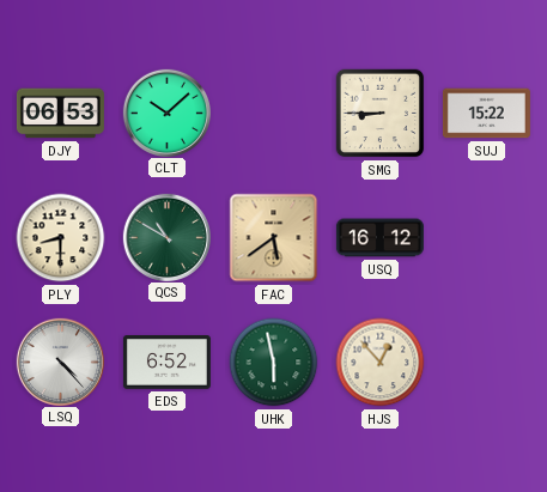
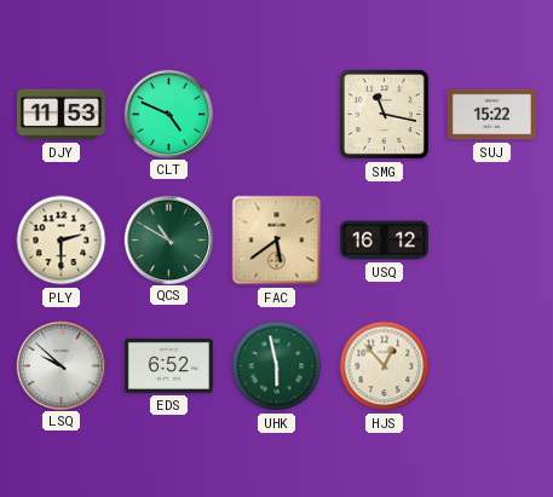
DJY: 06:53 -> 11:53
CLT: 10:08 -> 4:49
SMG: 8:45 -> 11:17
PLY: 8:30 -> 2:30
LSQ: 4:23 -> 9:52
